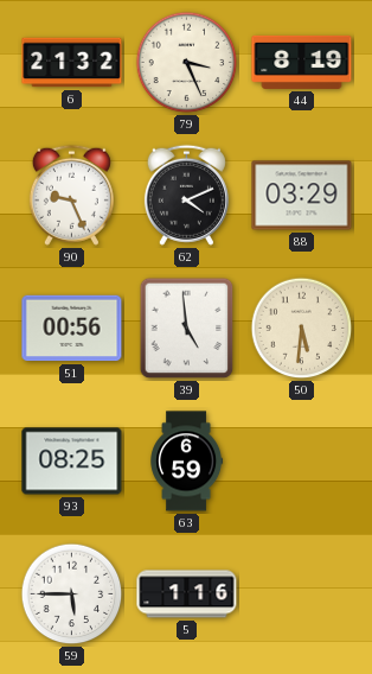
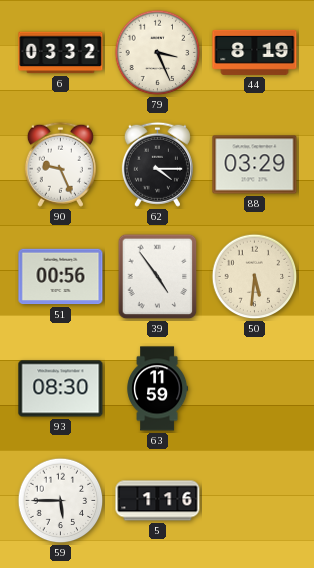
6: 21:32 -> 03:32
62: 4:11 -> 4:15
39: 4:59 -> 4:54
93: 08:25 -> 08:30
63: 6:59 -> 11:59
